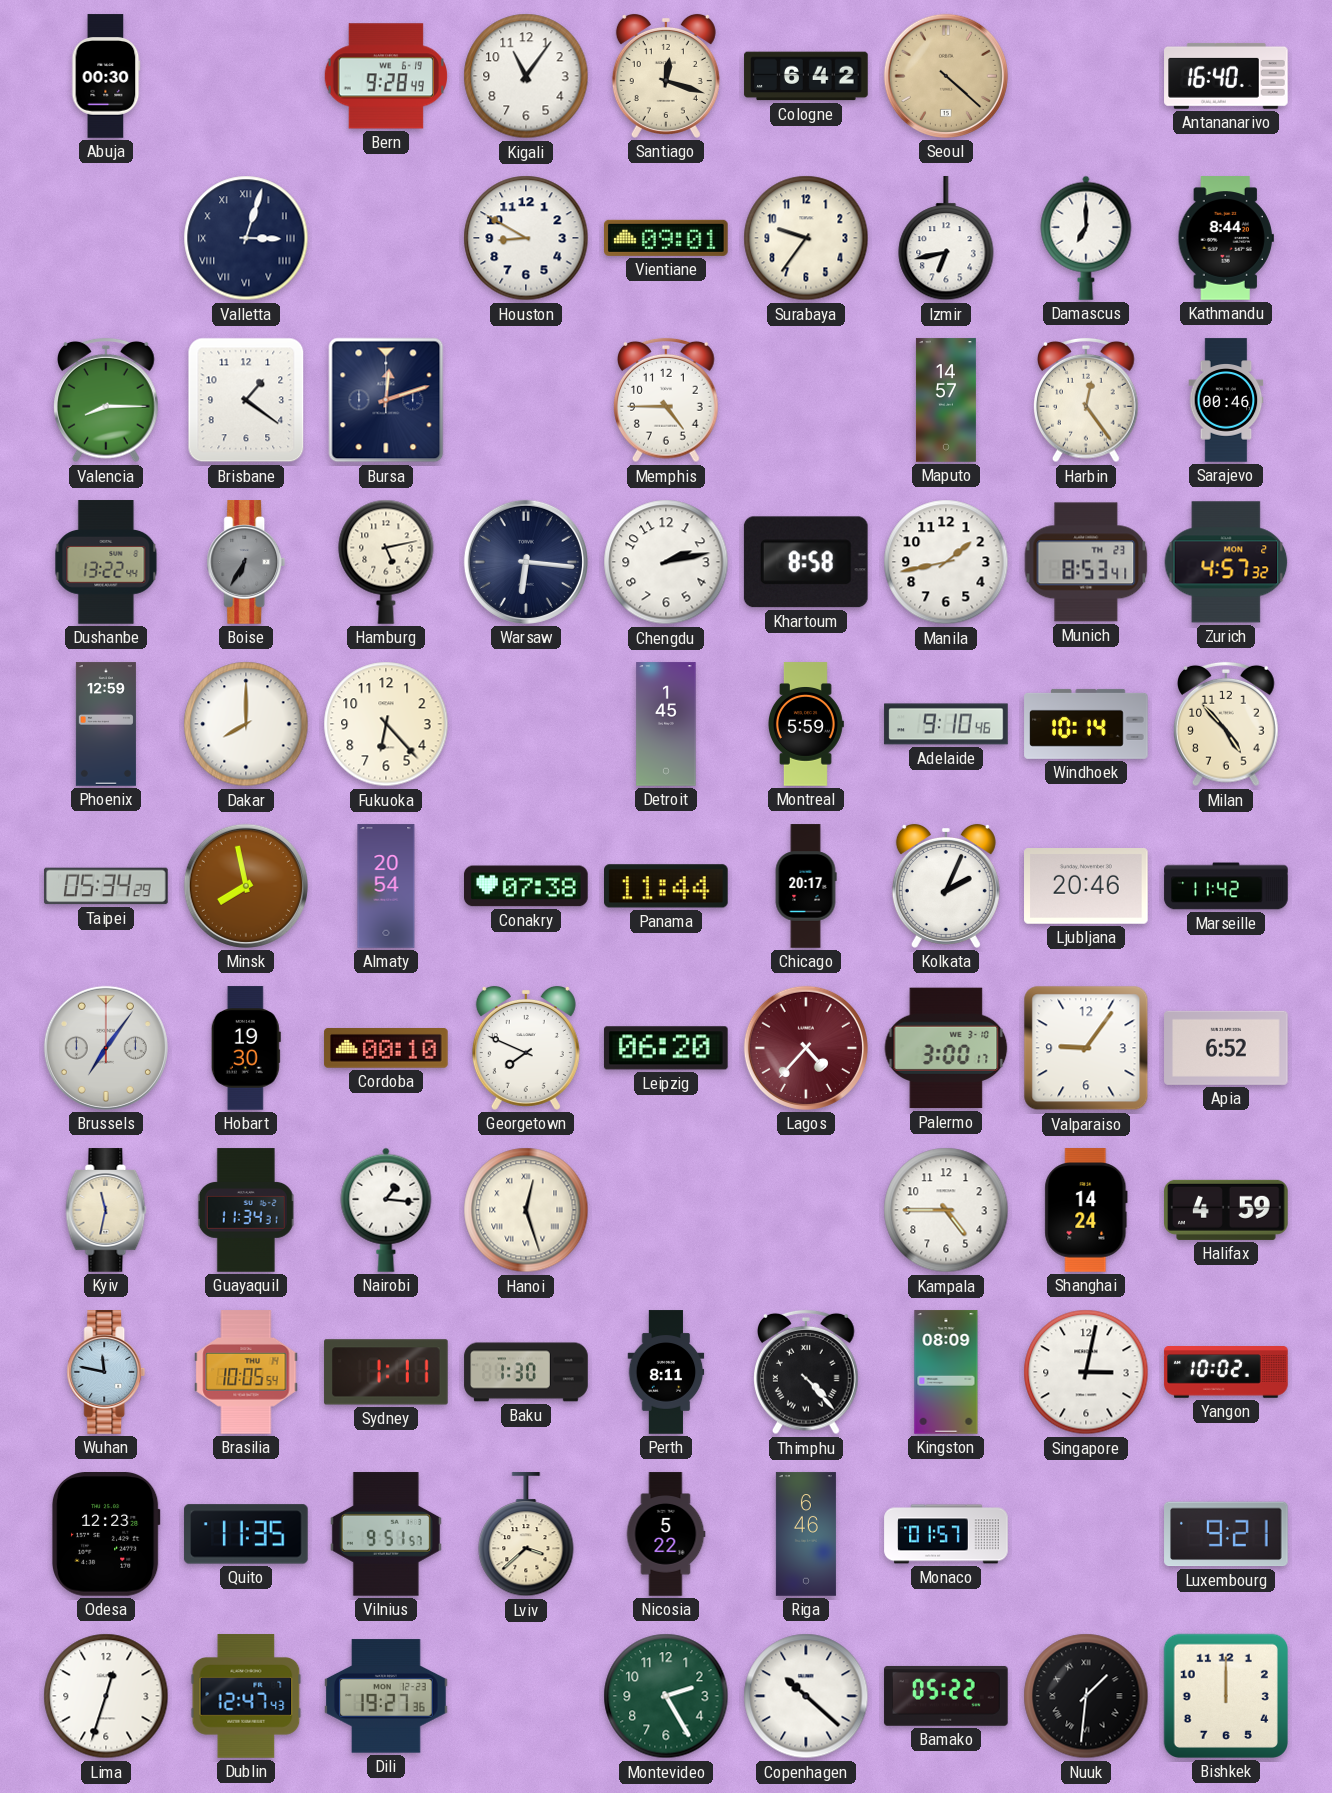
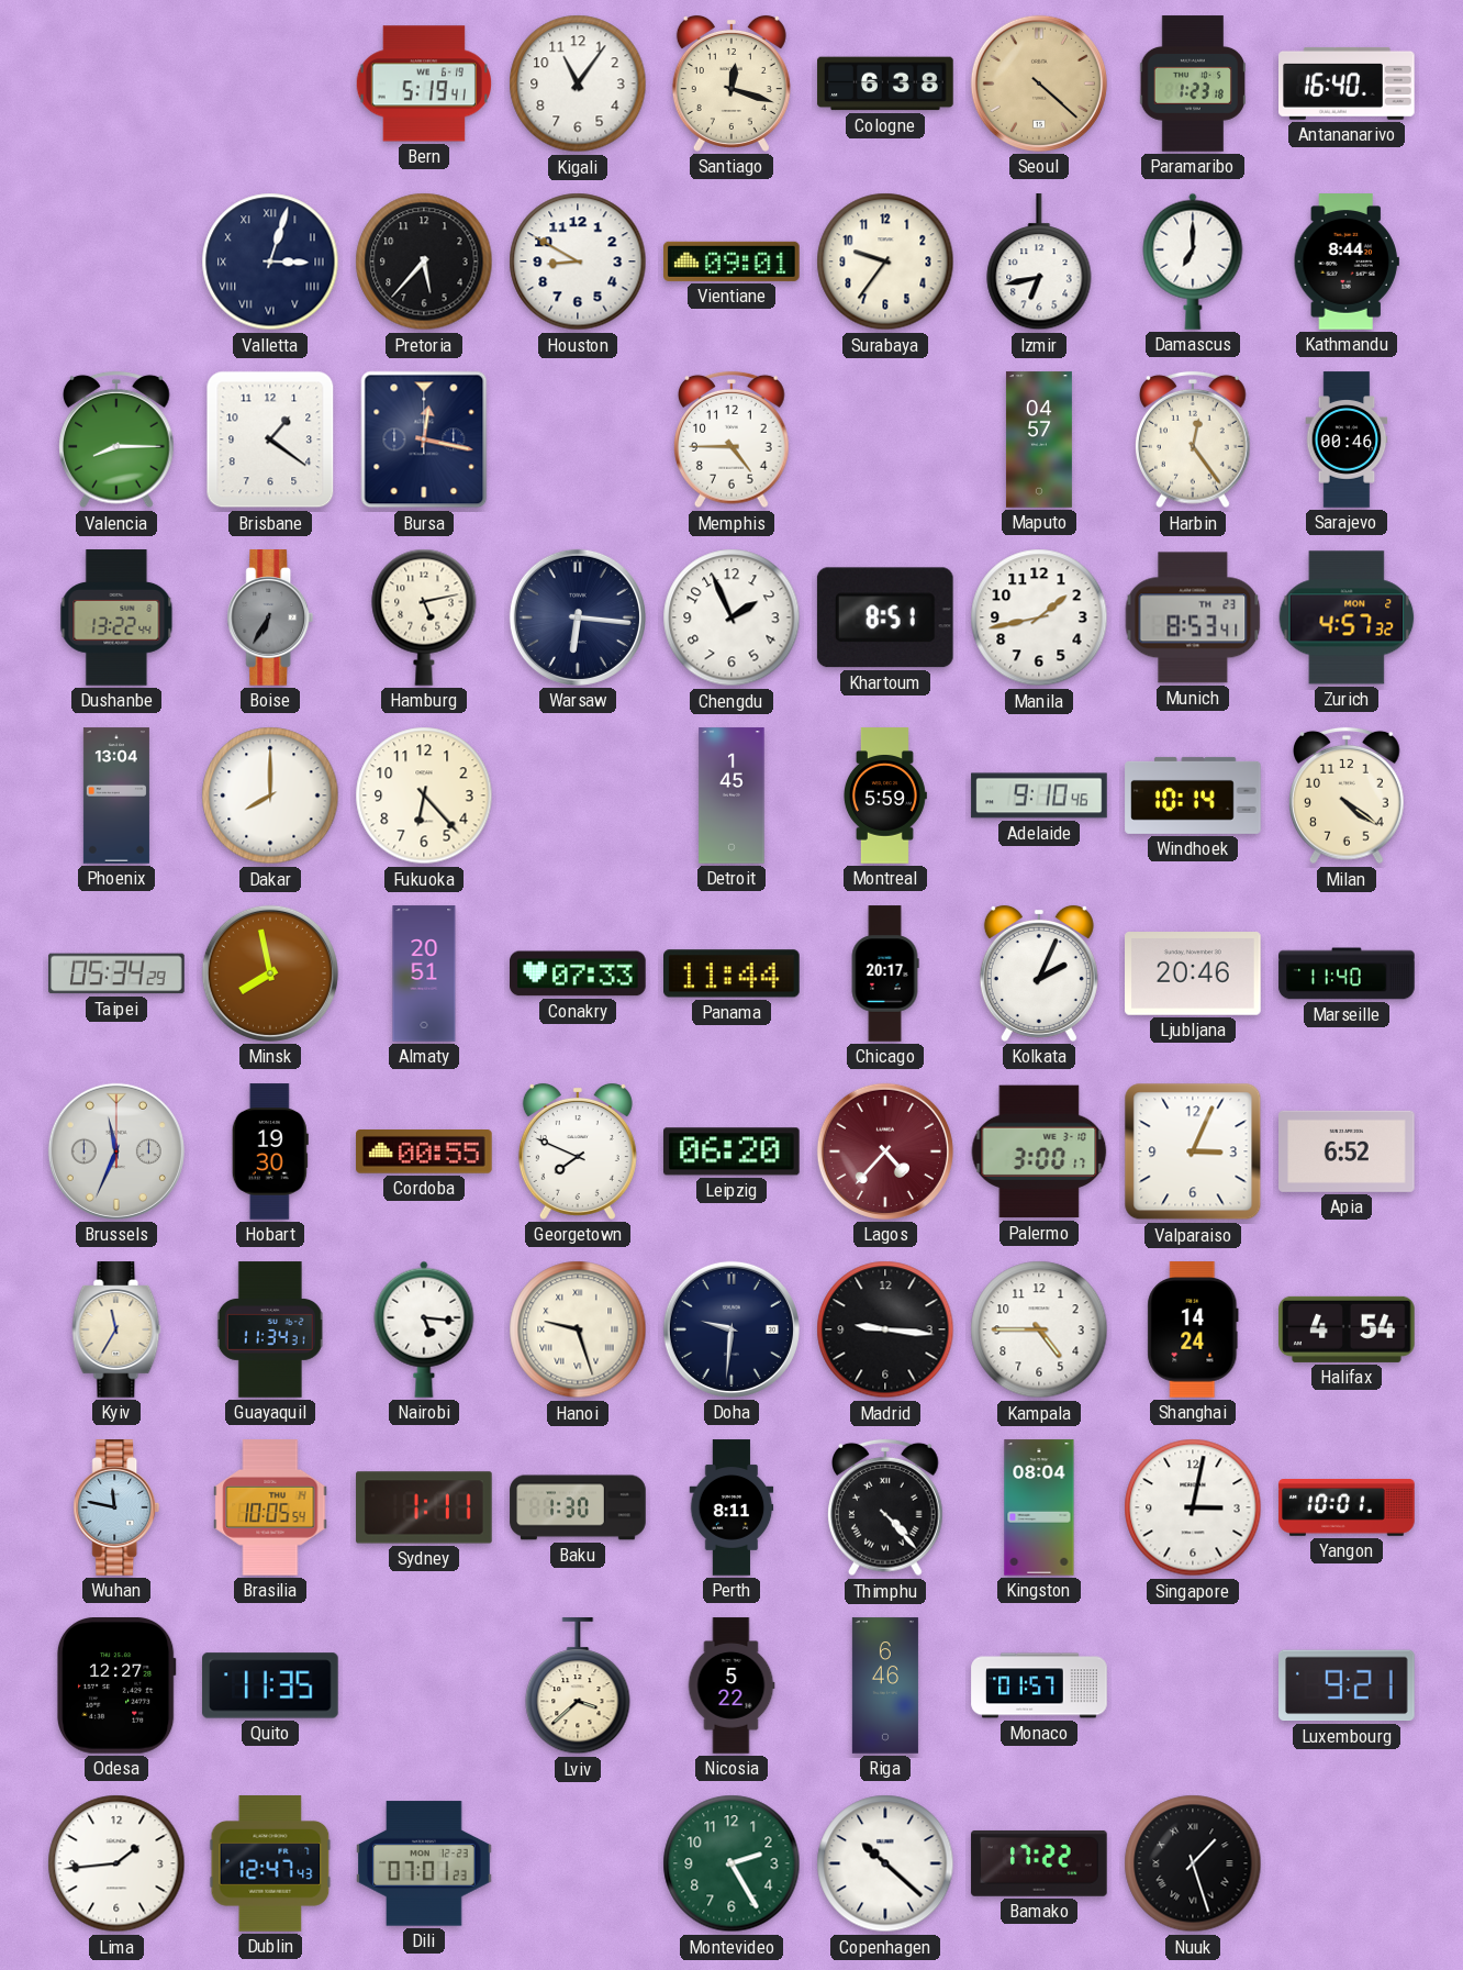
Abuja: 00:30 -> none
Bern: 9:28 -> 5:19
Cologne: 6:42 -> 6:38
Paramaribo: none -> 1:23
Pretoria: none -> 5:37
Bursa: 12:12 -> 12:17
Maputo: 14:57 -> 04:57
Chengdu: 2:13 -> 1:56
Khartoum: 8:58 -> 8:51
Phoenix: 12:59 -> 13:04
Milan: 4:53 -> 4:21
Almaty: 20:54 -> 20:51
Conakry: 07:38 -> 07:33
Marseille: 11:42 -> 11:40
Brussels: 7:06 -> 11:34
Cordoba: 00:10 -> 00:55
Valparaiso: 9:06 -> 3:04
Kyiv: 11:32 -> 11:35
Nairobi: 1:16 -> 5:16
Hanoi: 12:27 -> 9:27
Doha: none -> 9:31
Madrid: none -> 9:16
Halifax: 4:59 -> 4:54
Kingston: 08:09 -> 08:04
Yangon: 10:02 -> 10:01
Odesa: 12:23 -> 12:27
Vilnius: 9:51 -> none
Lima: 12:33 -> 1:44
Dili: 19:27 -> 07:01
Bamako: 05:22 -> 17:22
Nuuk: 1:31 -> 1:27
Bishkek: 12:00 -> none
